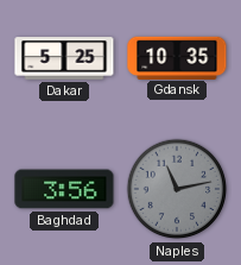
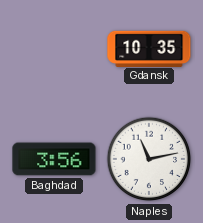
Dakar: 5:25 -> none
Naples dial: grey -> white
